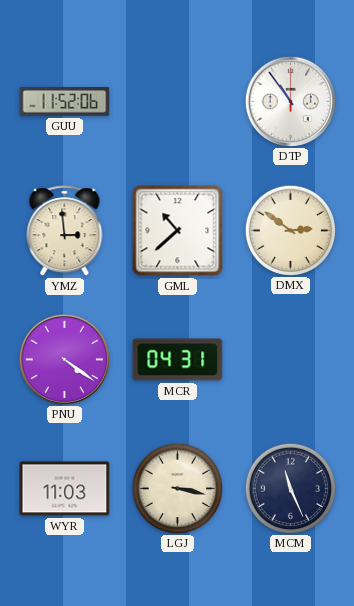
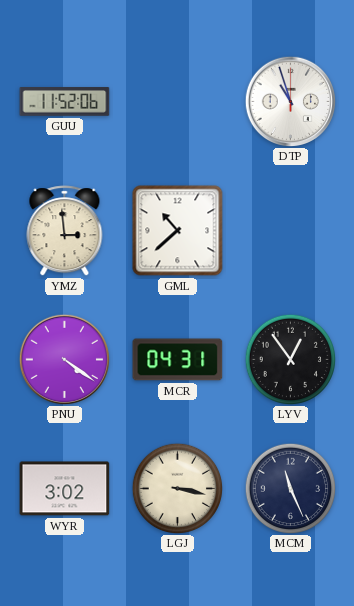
DTP: 10:54 -> 10:57
DMX: 2:51 -> none
LYV: none -> 12:54
WYR: 11:03 -> 3:02
